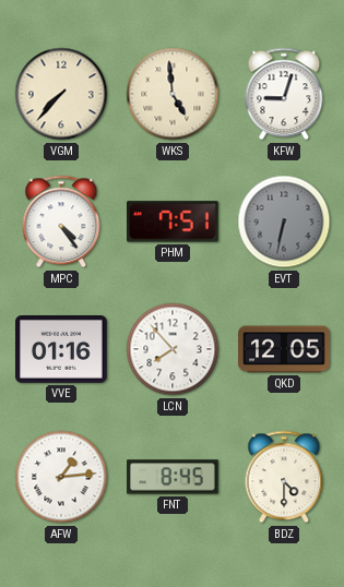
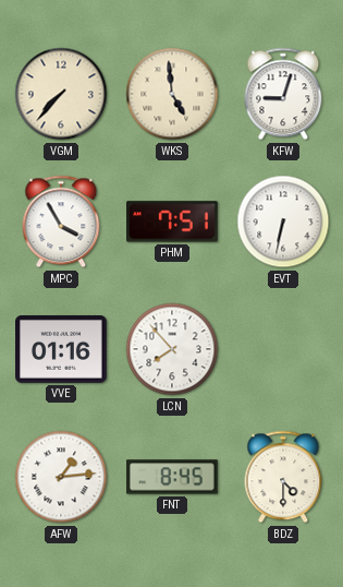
MPC: 4:24 -> 3:55
EVT dial: grey -> white
QKD: 12:05 -> none
